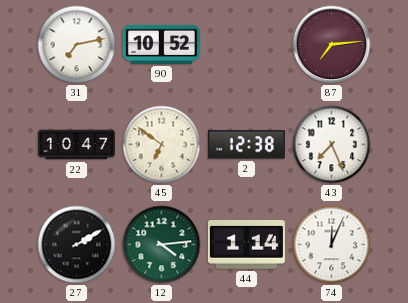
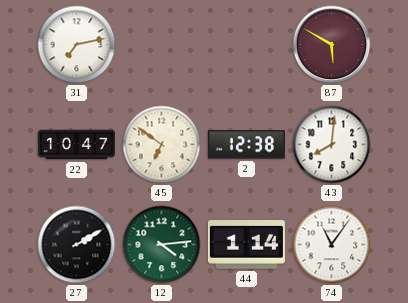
90: 10:52 -> none
87: 7:14 -> 5:50
43: 7:26 -> 8:01
74: 12:04 -> 11:06
